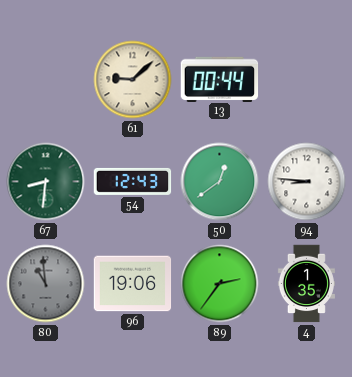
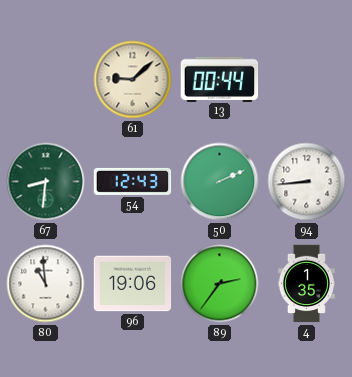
50: 12:39 -> 2:11
94: 8:46 -> 8:44
80 dial: grey -> white
